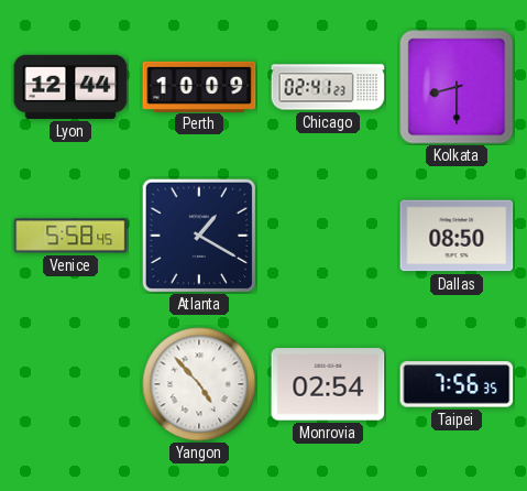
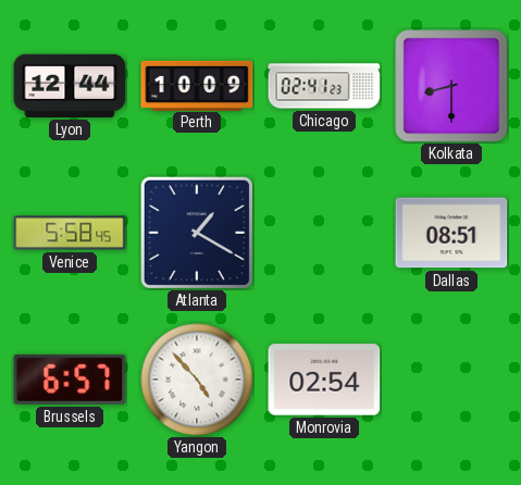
Dallas: 08:50 -> 08:51
Brussels: none -> 6:57
Taipei: 7:56 -> none
